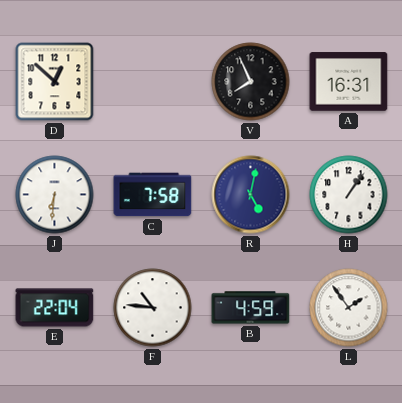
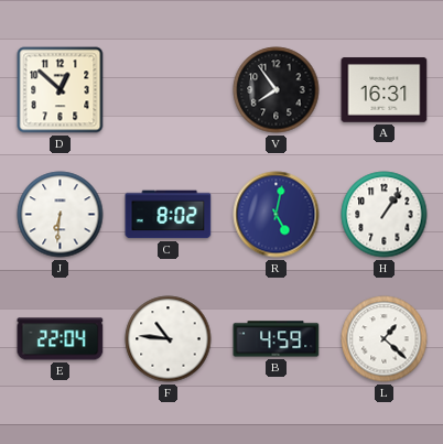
V: 7:56 -> 7:54
C: 7:58 -> 8:02
L: 1:54 -> 1:22
